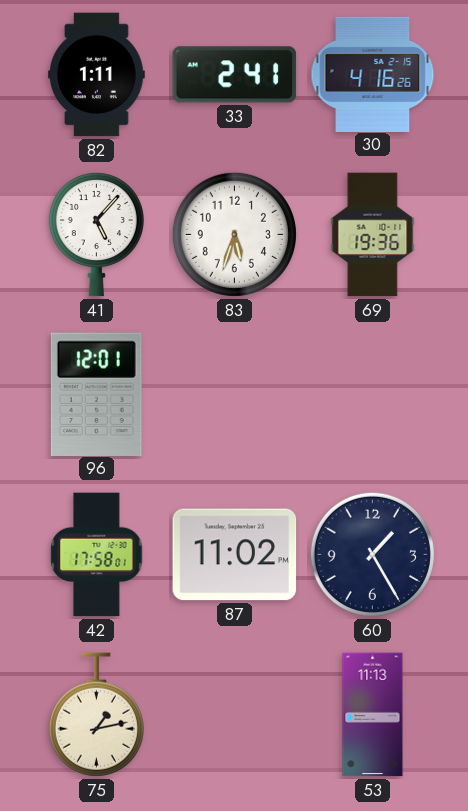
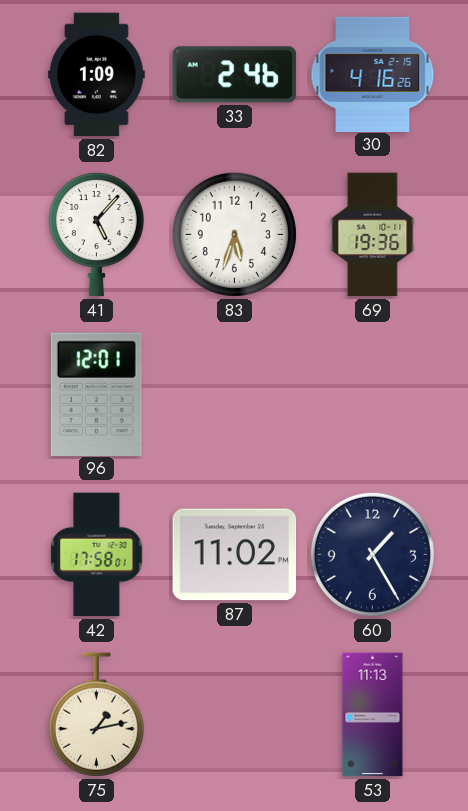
82: 1:11 -> 1:09
33: 2:41 -> 2:46
